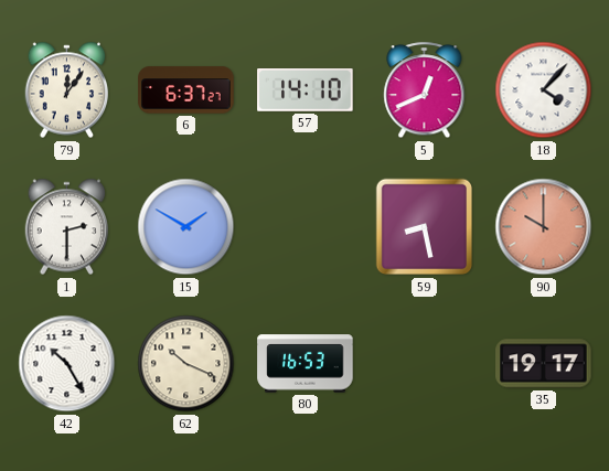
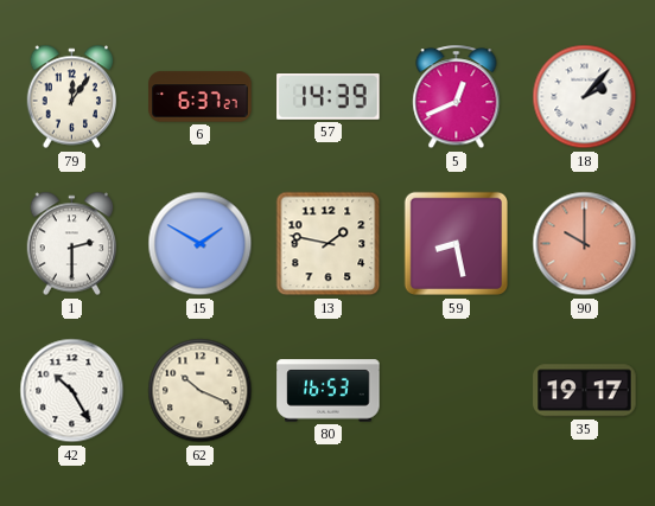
57: 14:10 -> 14:39
18: 4:07 -> 2:07
13: none -> 1:47
